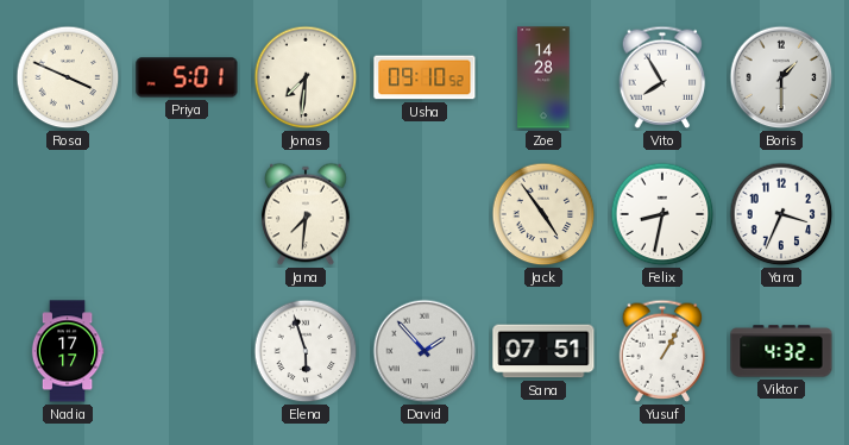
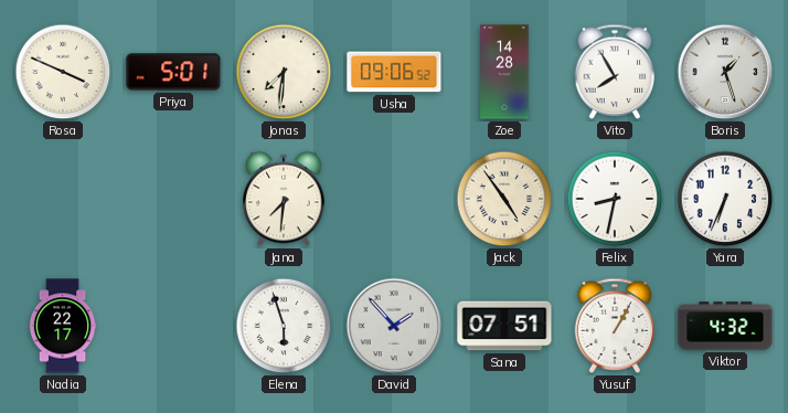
Usha: 09:10 -> 09:06
Boris: 1:30 -> 1:27
Yara: 3:34 -> 6:34
Nadia: 17:17 -> 22:17
